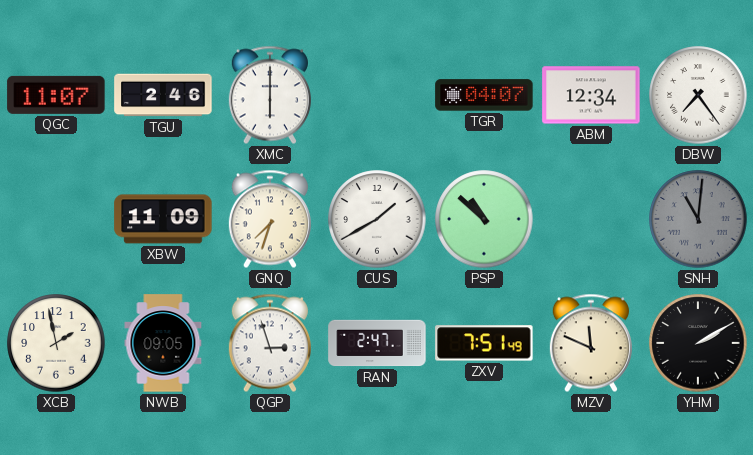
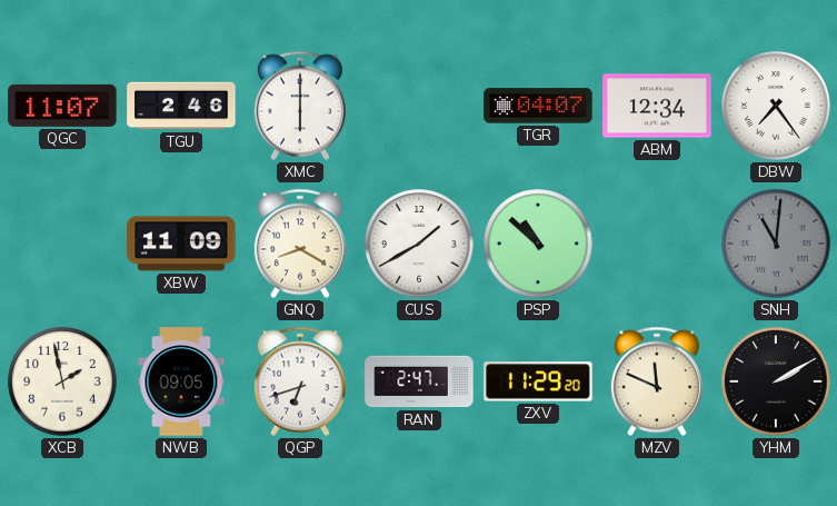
GNQ: 7:33 -> 8:20
QGP: 2:57 -> 6:42
ZXV: 7:51 -> 11:29
